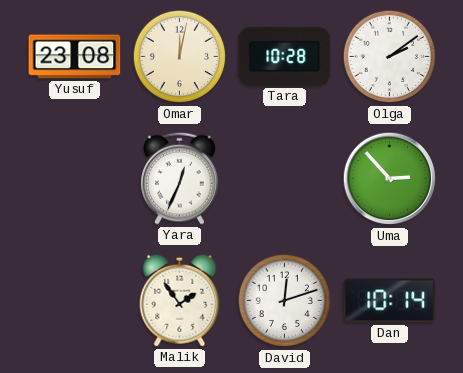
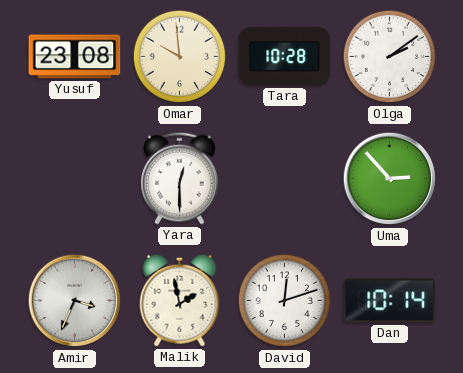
Omar: 12:02 -> 9:59
Yara: 12:34 -> 12:30
Amir: none -> 3:34
Malik: 1:54 -> 1:58
